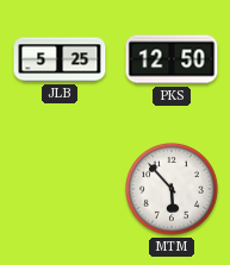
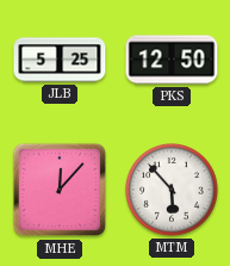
MHE: none -> 12:07
